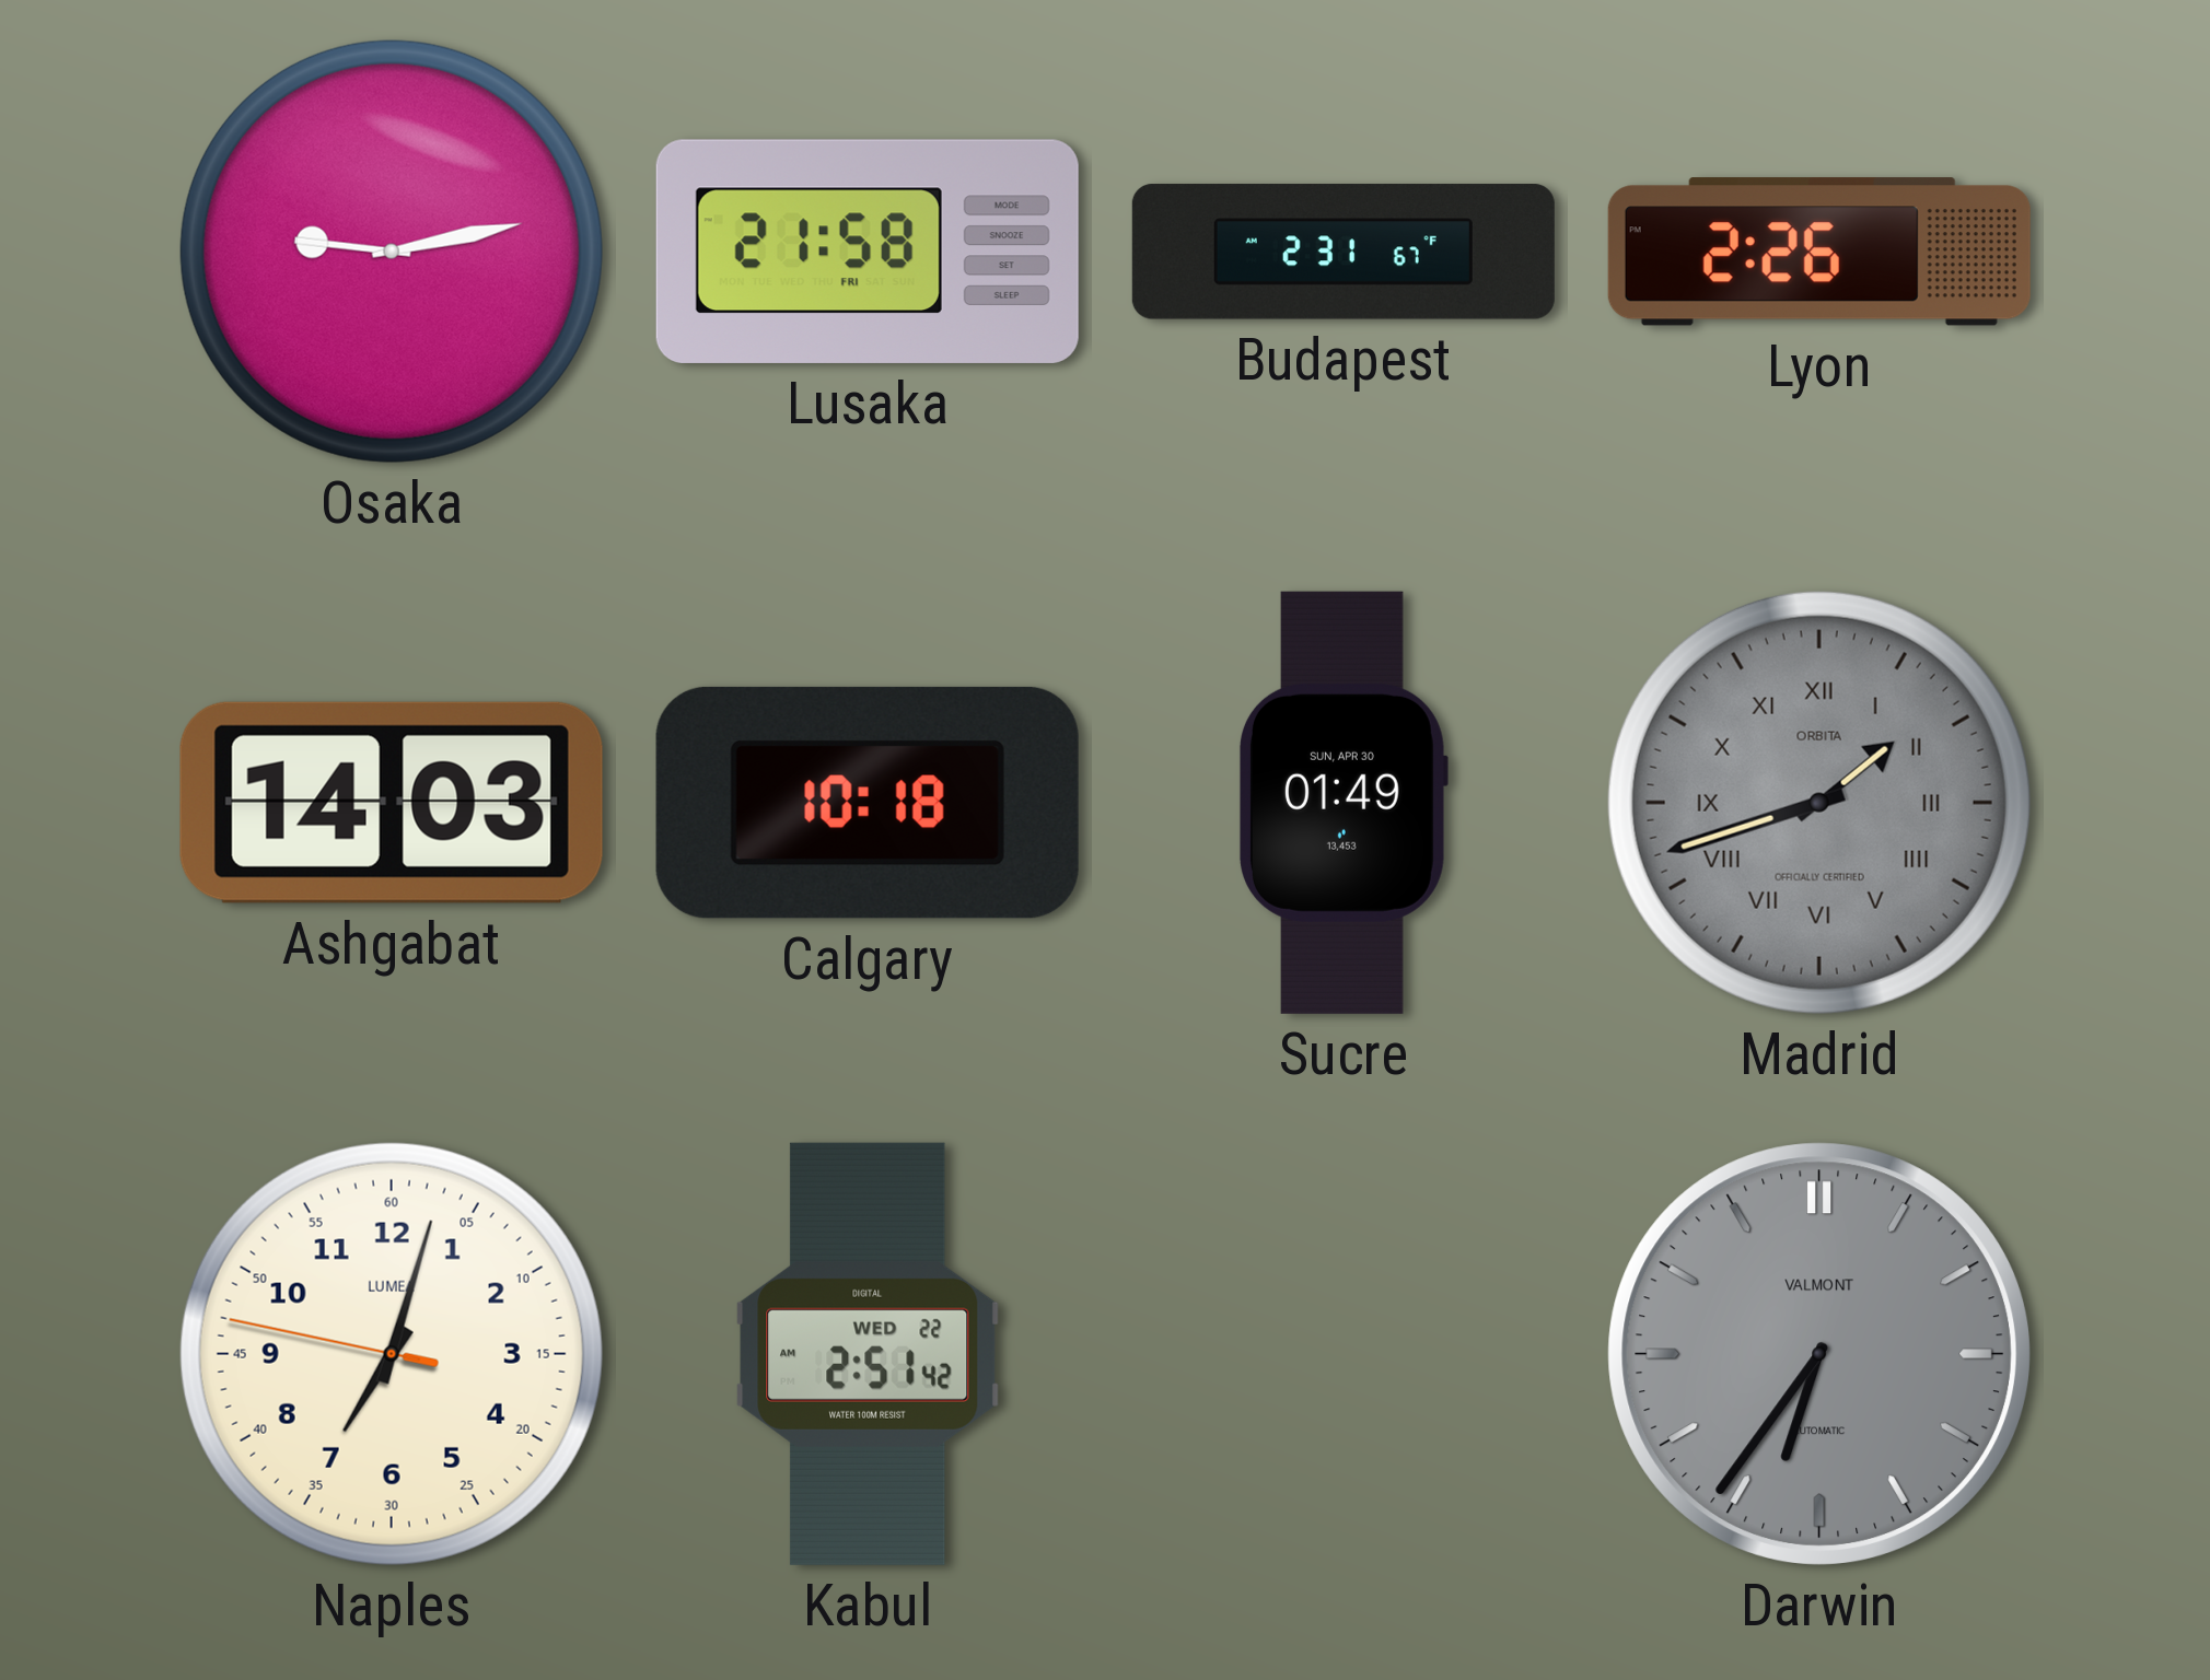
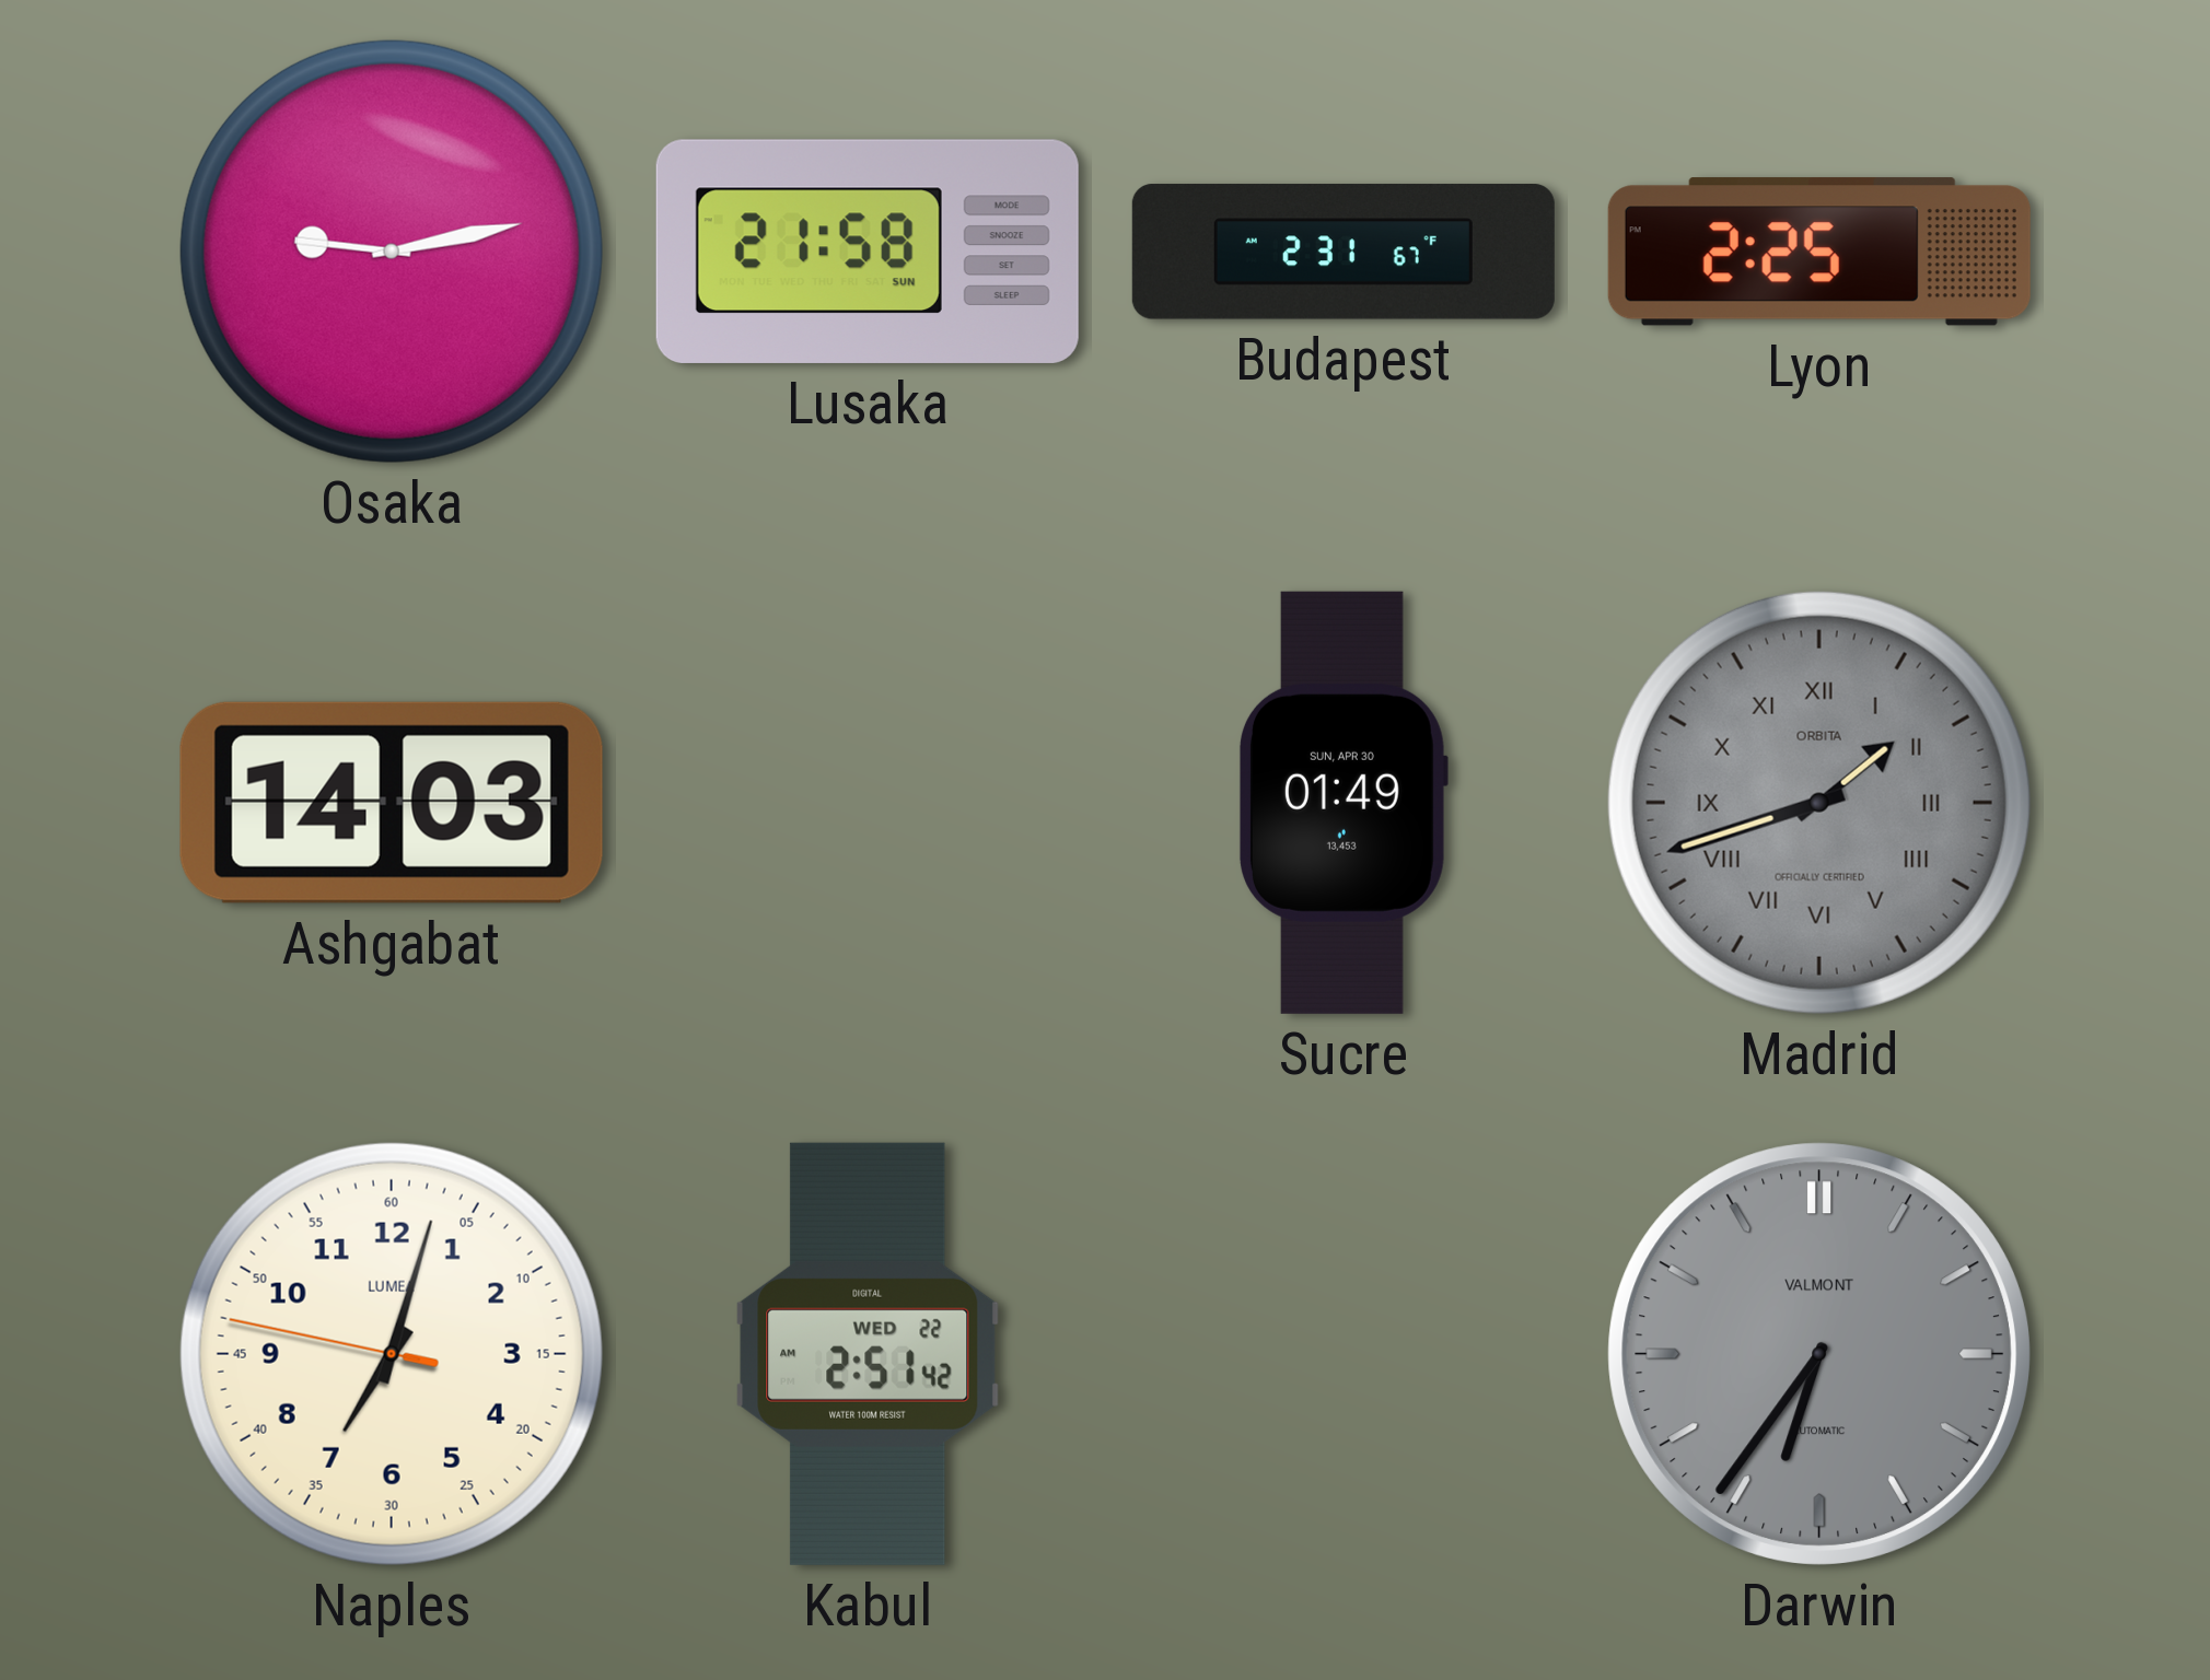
Lusaka date: FRI -> SUN
Lyon: 2:26 -> 2:25
Calgary: 10:18 -> none
